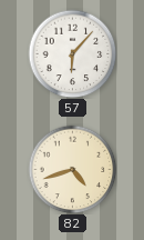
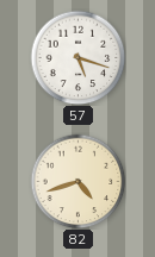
57: 6:07 -> 5:18
